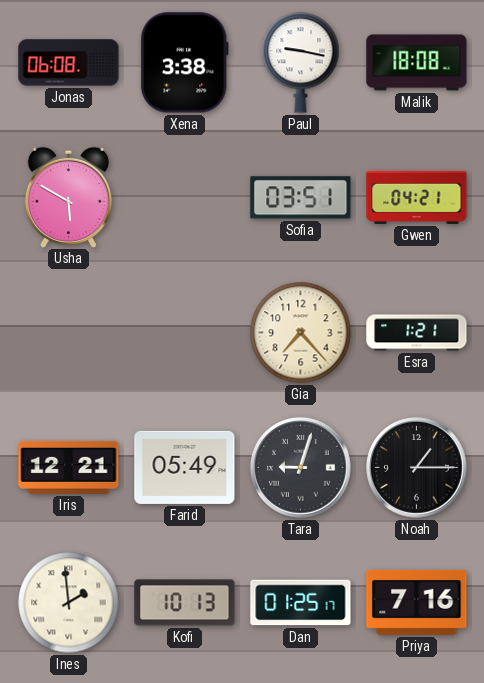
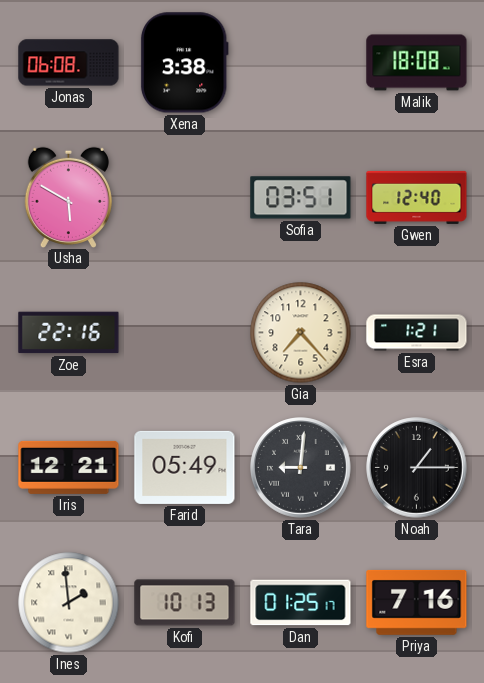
Paul: 9:17 -> none
Gwen: 04:21 -> 12:40
Zoe: none -> 22:16
Tara: 9:03 -> 9:01
